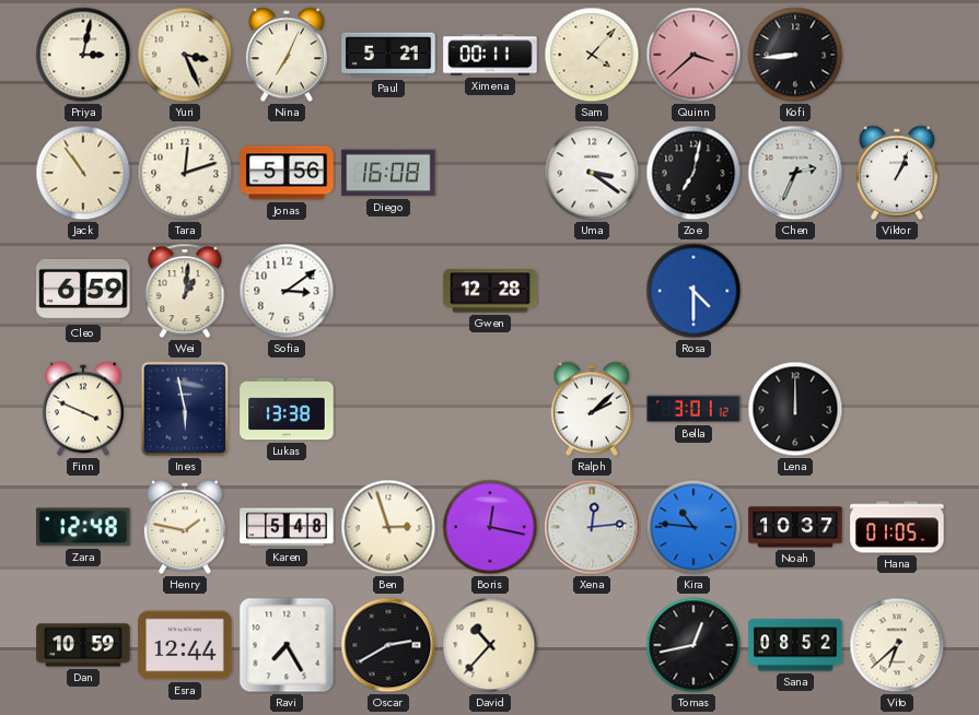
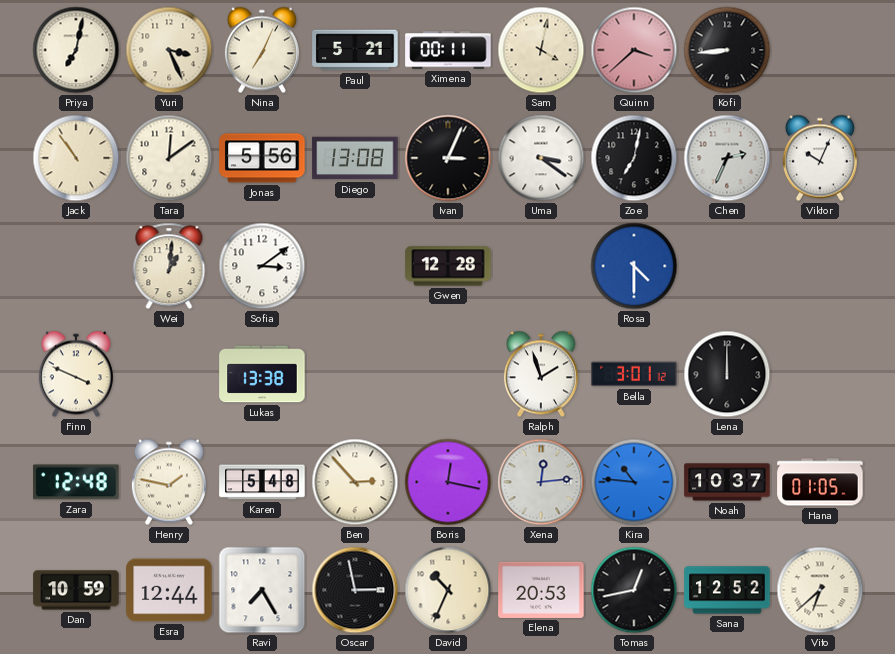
Priya: 3:02 -> 7:02
Sam: 4:07 -> 4:02
Tara: 12:12 -> 12:09
Diego: 16:08 -> 13:08
Ivan: none -> 3:04
Viktor: 1:04 -> 10:04
Cleo: 6:59 -> none
Ines: 5:58 -> none
Ralph: 2:08 -> 1:57
Ben: 2:57 -> 2:53
Oscar: 2:40 -> 2:58
David: 10:37 -> 10:34
Elena: none -> 20:53
Sana: 08:52 -> 12:52
